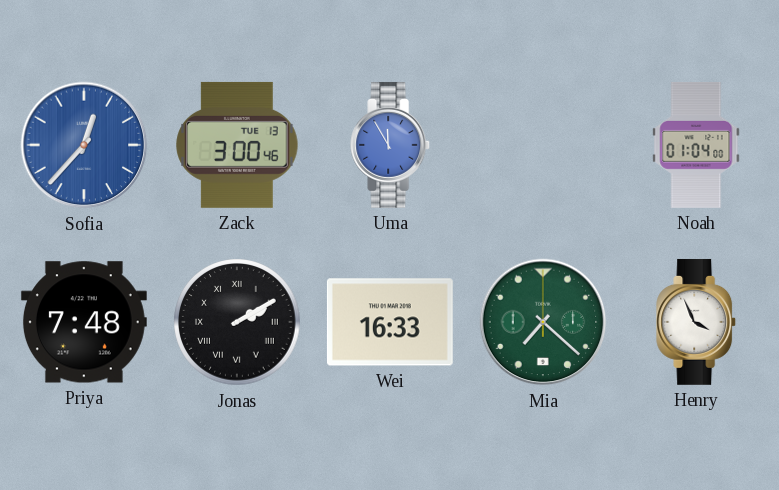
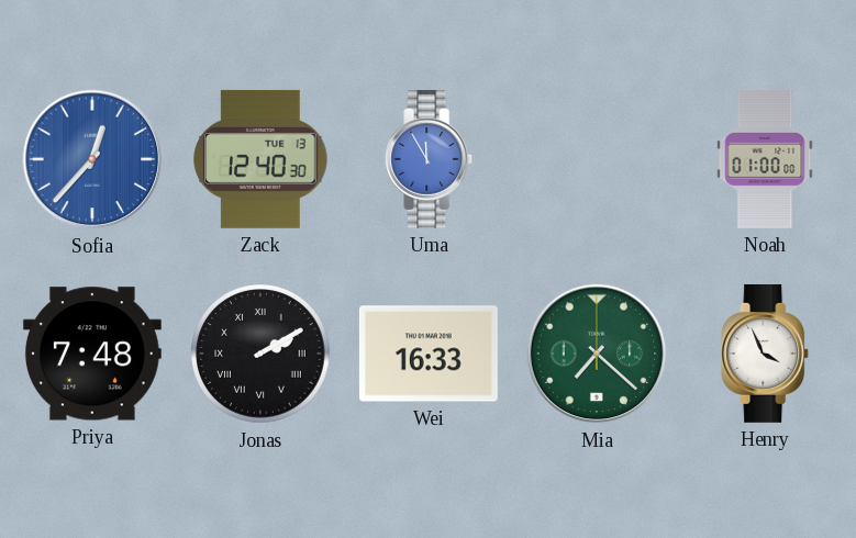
Zack: 3:00 -> 12:40
Noah: 01:04 -> 01:00
